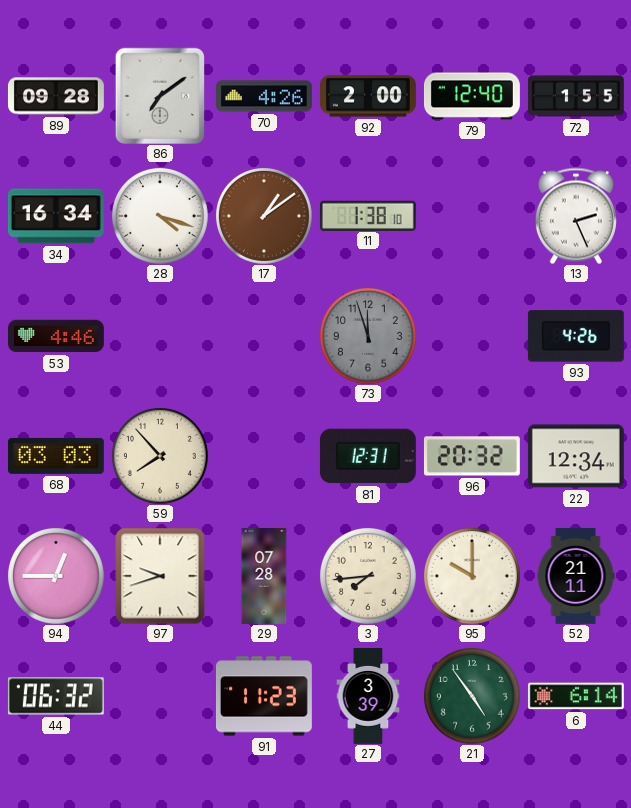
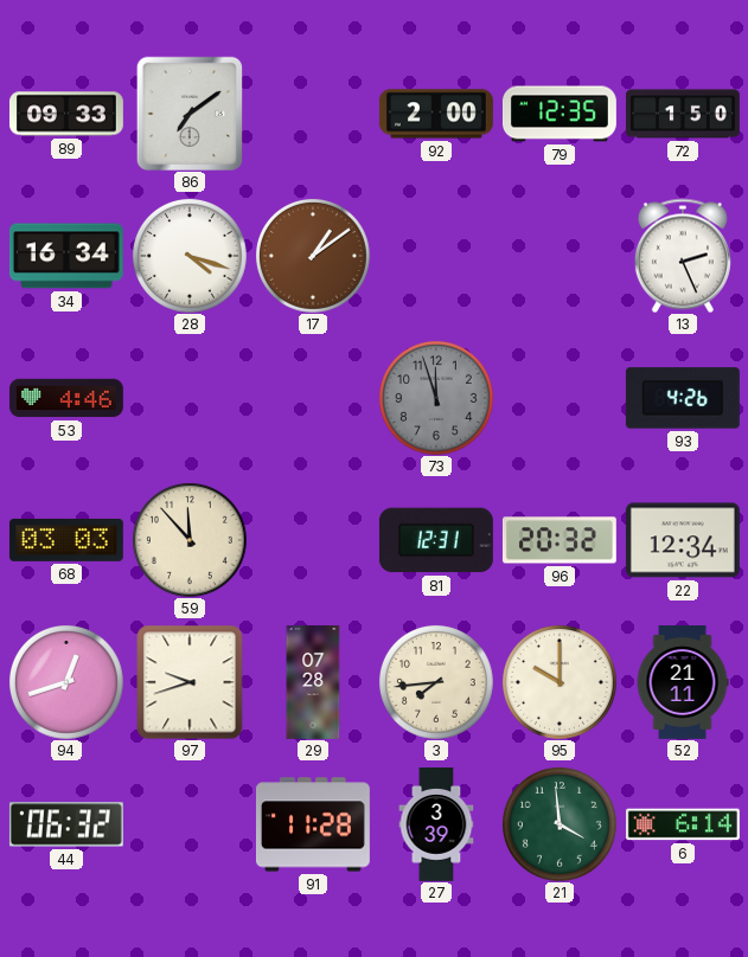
89: 09:28 -> 09:33
70: 4:26 -> none
79: 12:40 -> 12:35
72: 1:55 -> 1:50
11: 1:38 -> none
59: 7:53 -> 11:53
94: 12:45 -> 12:42
91: 11:23 -> 11:28
21: 4:54 -> 3:59
